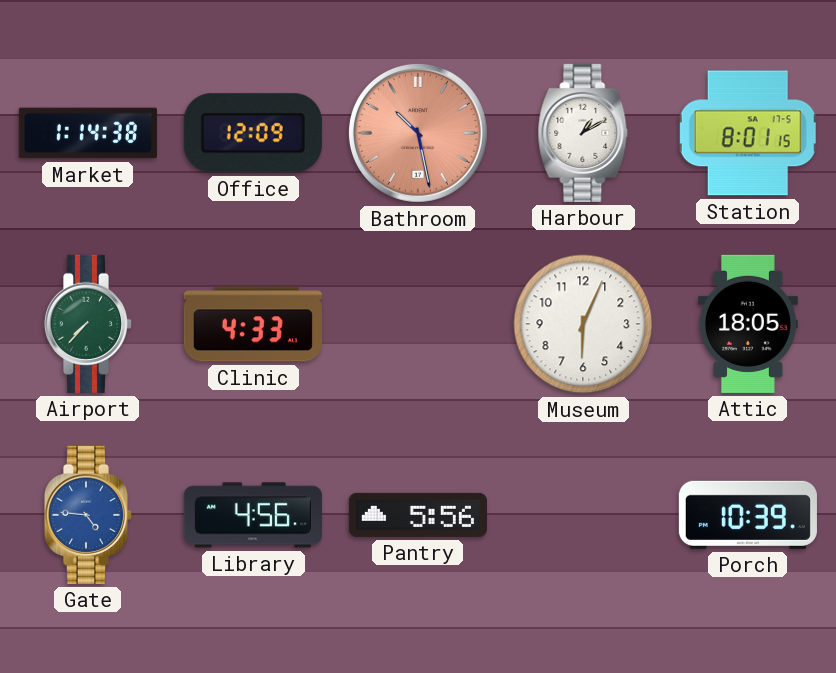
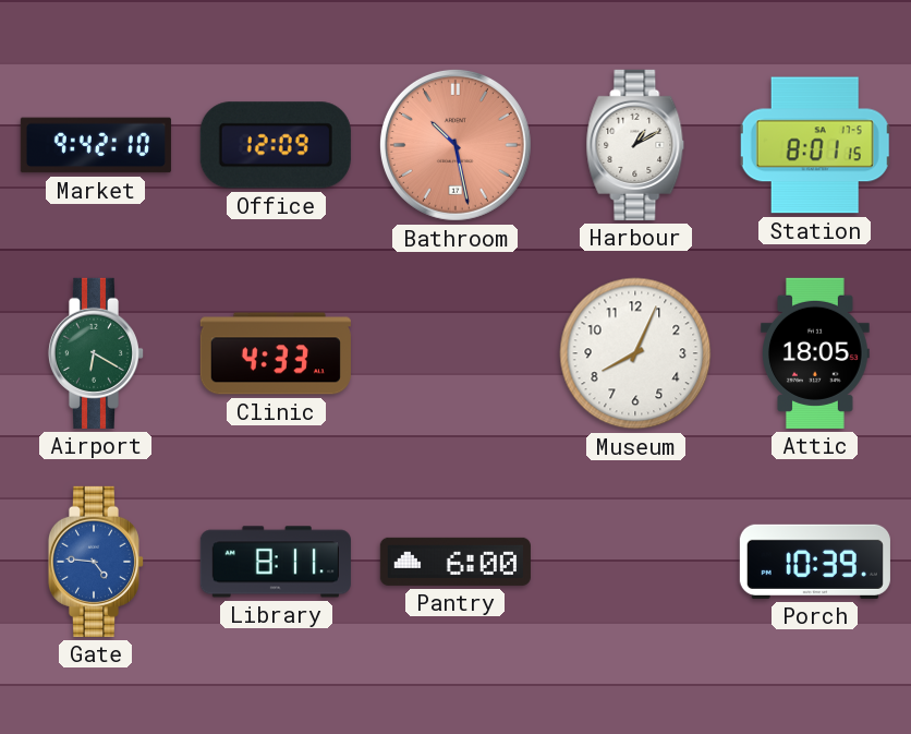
Market: 1:14 -> 9:42
Airport: 7:37 -> 6:20
Museum: 6:04 -> 8:04
Library: 4:56 -> 8:11
Pantry: 5:56 -> 6:00
